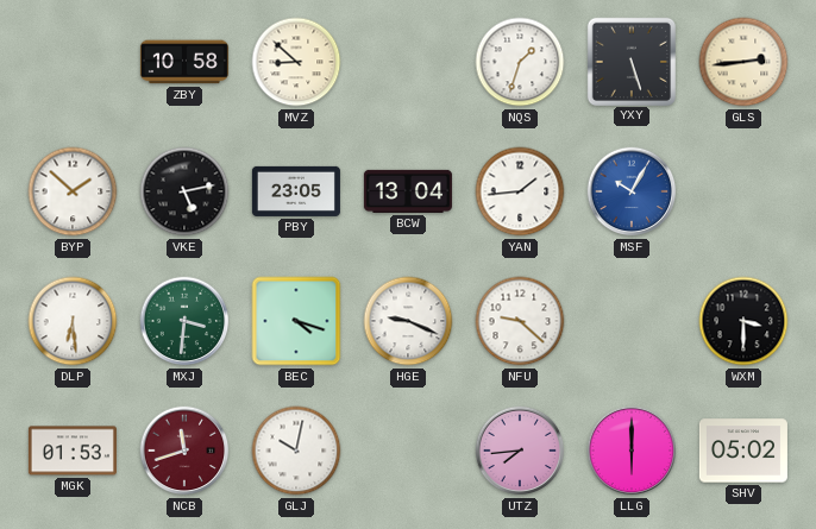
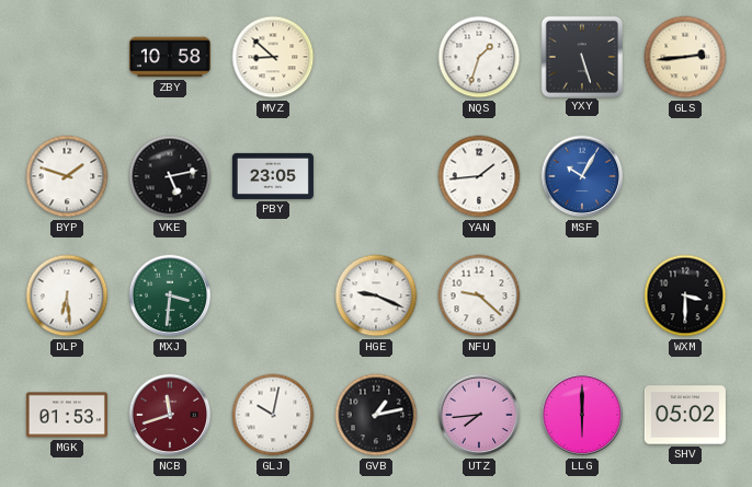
BYP: 1:52 -> 1:48
BCW: 13:04 -> none
BEC: 4:18 -> none
GVB: none -> 1:13
